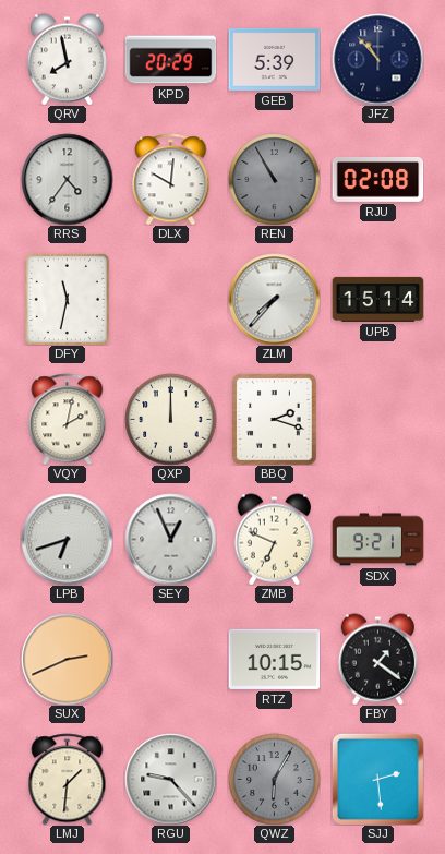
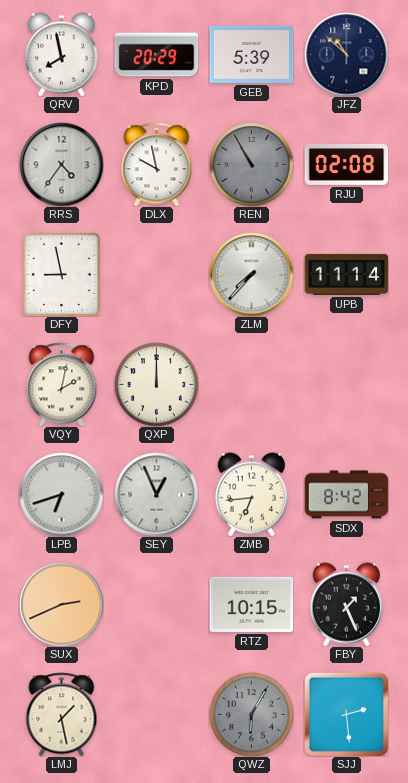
JFZ: 10:53 -> 10:52
DLX: 10:01 -> 9:58
DFY: 11:32 -> 8:58
UPB: 15:14 -> 11:14
BBQ: 2:18 -> none
ZMB: 6:49 -> 6:44
SDX: 9:21 -> 8:42
FBY: 1:21 -> 1:26
LMJ: 1:31 -> 1:28
RGU: 9:23 -> none
